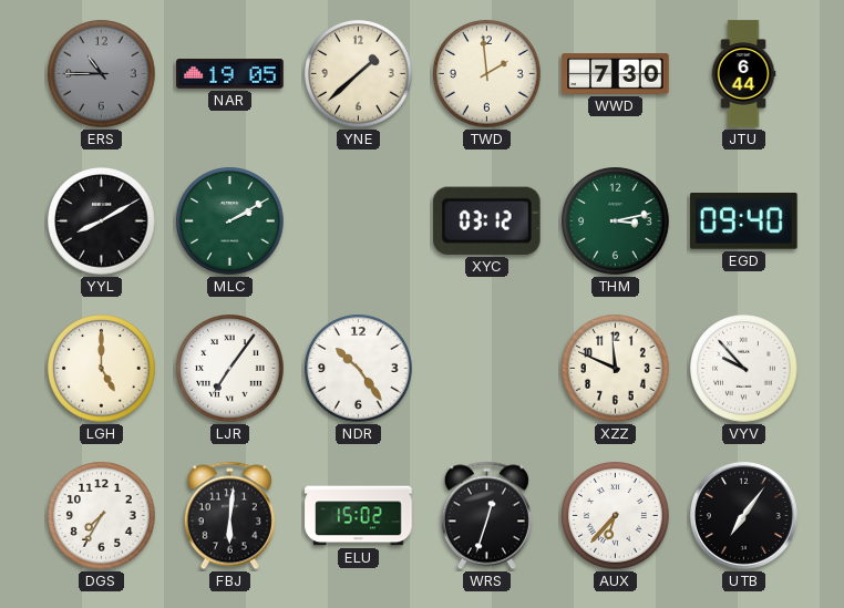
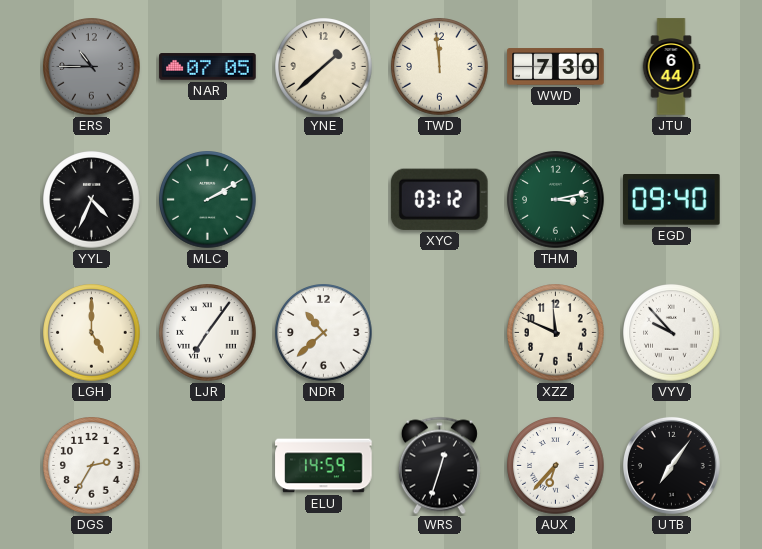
NAR: 19:05 -> 07:05
TWD: 1:59 -> 11:59
YYL: 8:10 -> 4:34
NDR: 10:24 -> 10:38
DGS: 7:35 -> 2:35
FBJ: 6:01 -> none
ELU: 15:02 -> 14:59
